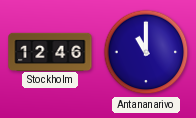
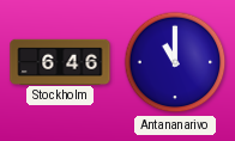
Stockholm: 12:46 -> 6:46
